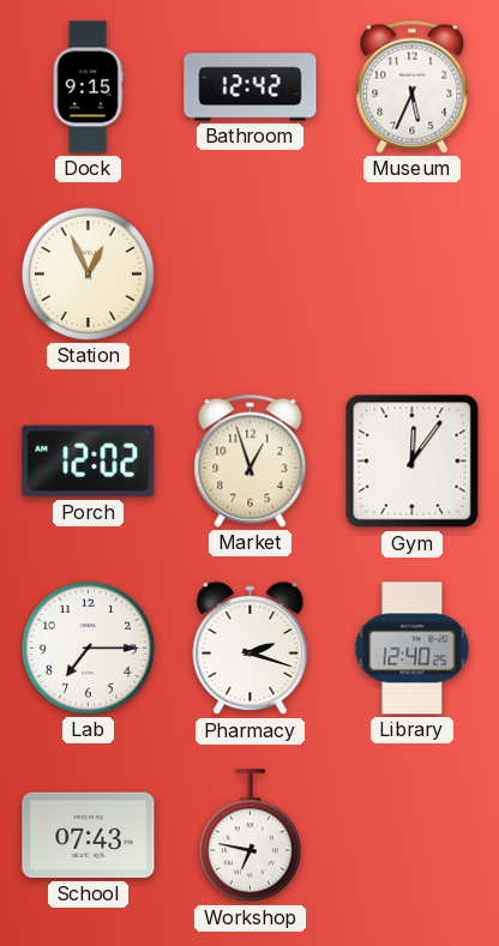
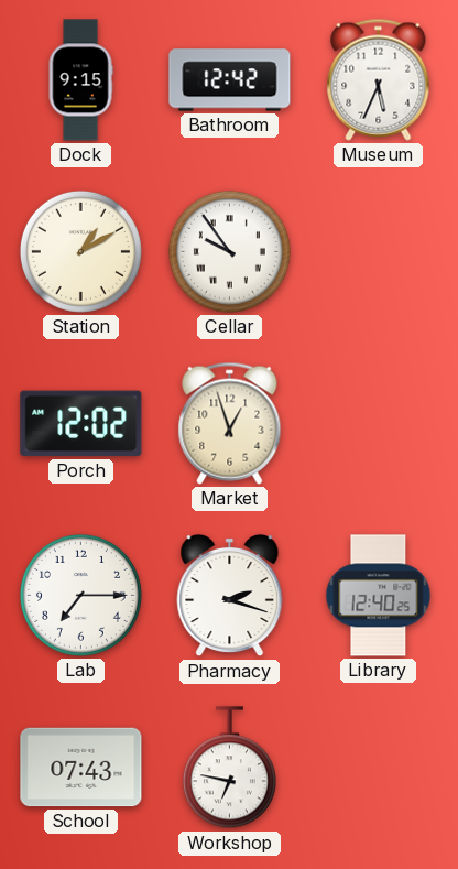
Station: 12:56 -> 1:10
Cellar: none -> 9:54
Gym: 12:06 -> none
